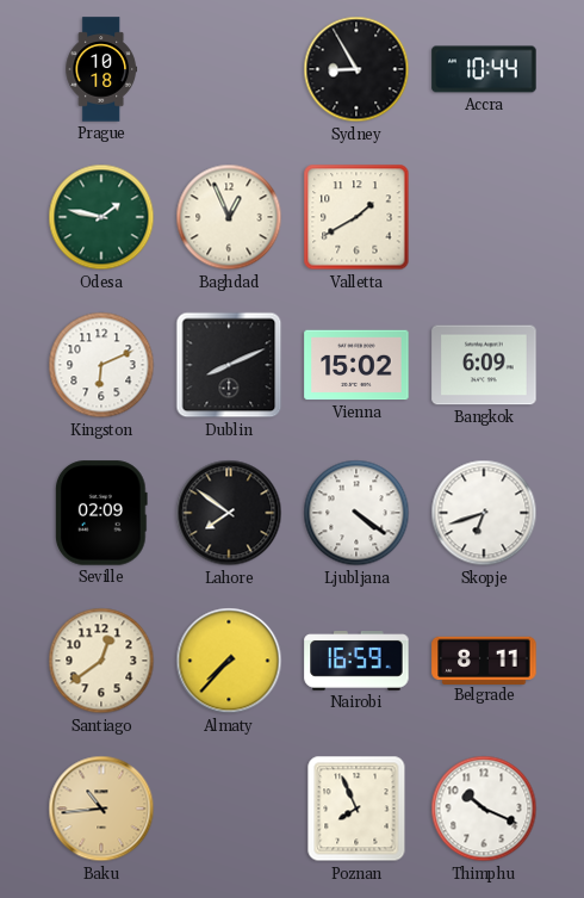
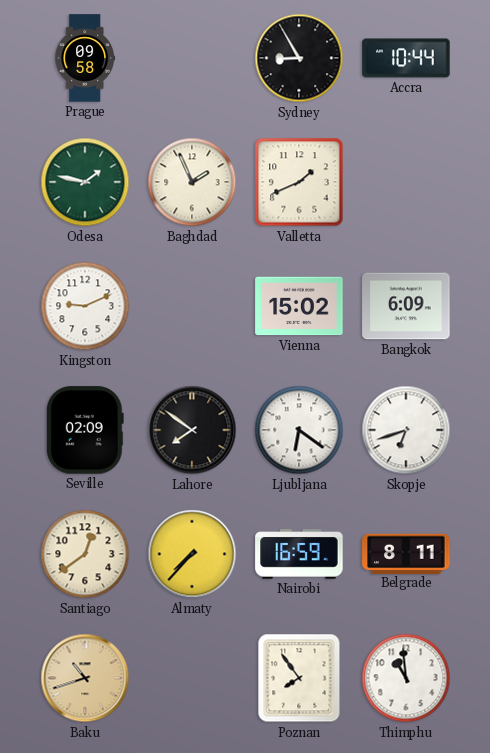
Prague: 10:18 -> 09:58
Baghdad: 12:56 -> 1:56
Valletta: 1:40 -> 1:41
Kingston: 6:11 -> 9:11
Dublin: 8:11 -> none
Ljubljana: 4:21 -> 6:21
Baku: 10:44 -> 10:42
Poznan: 7:56 -> 7:54
Thimphu: 10:19 -> 10:59
